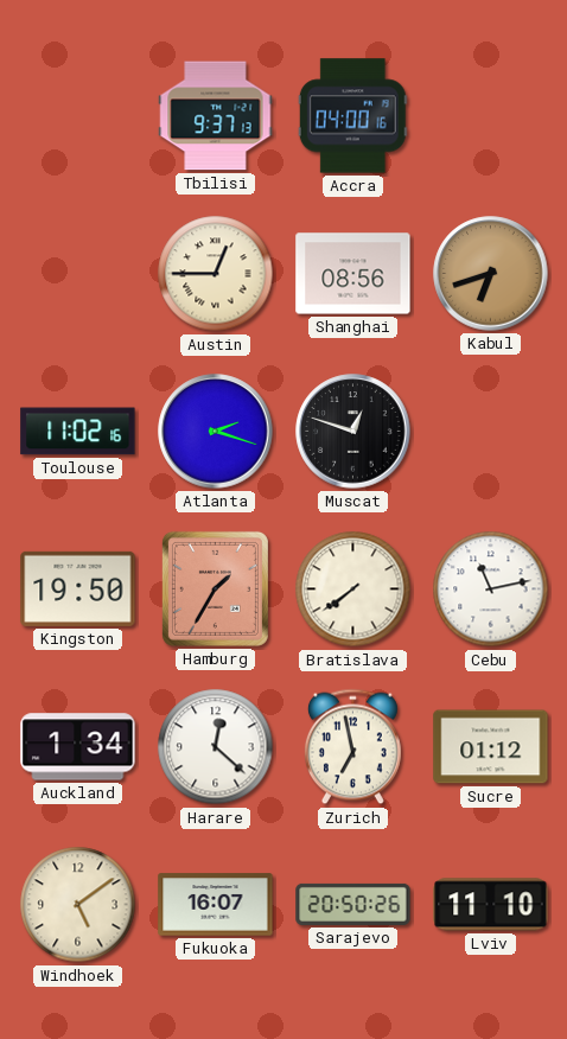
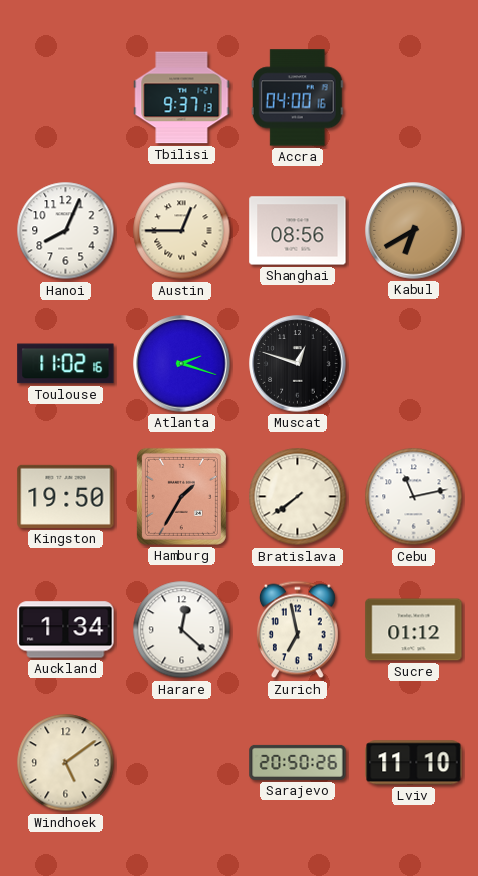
Hanoi: none -> 8:04
Kabul: 6:42 -> 6:40
Fukuoka: 16:07 -> none
